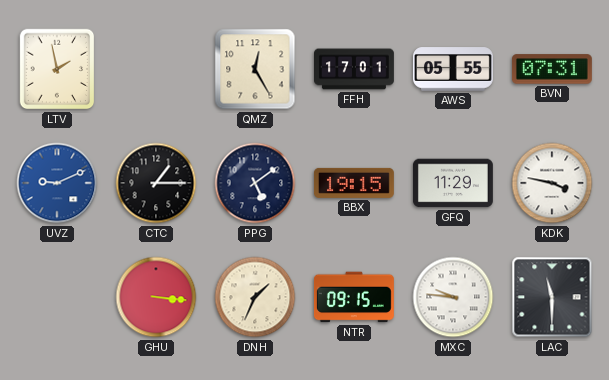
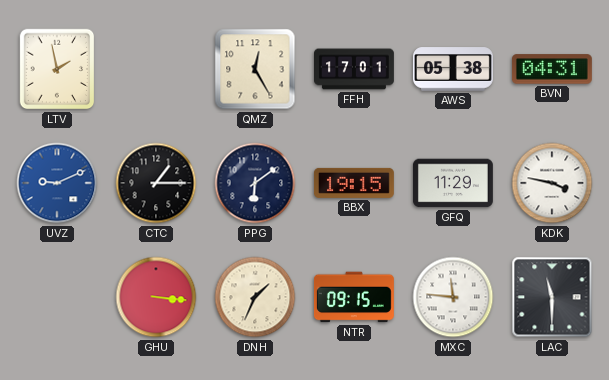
AWS: 05:55 -> 05:38
BVN: 07:31 -> 04:31
PPG: 5:09 -> 6:09
MXC: 9:46 -> 11:46
